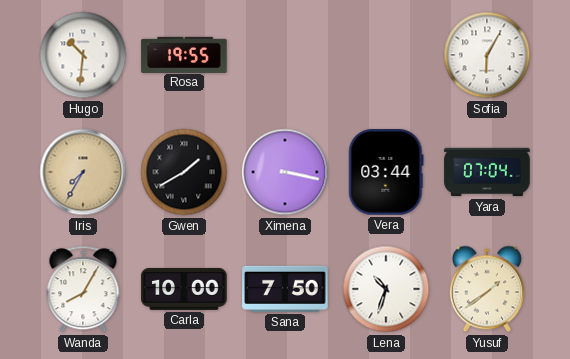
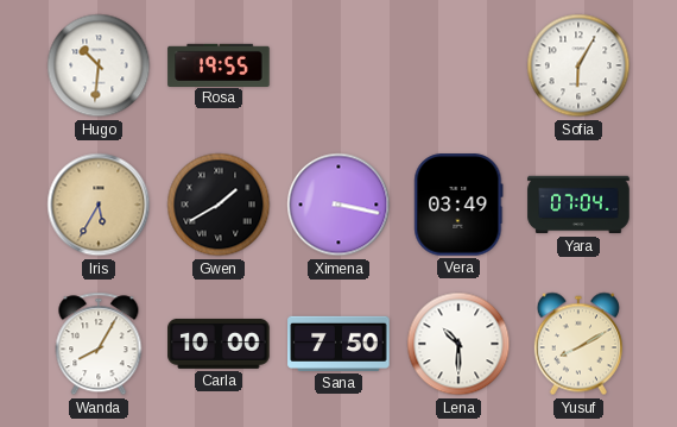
Iris: 7:35 -> 5:35
Vera: 03:44 -> 03:49
Lena: 10:33 -> 10:30
Yusuf: 1:39 -> 8:10
